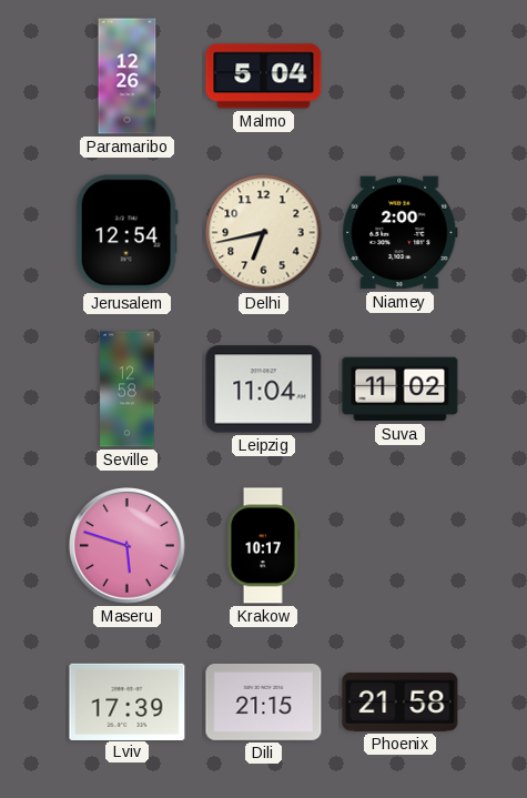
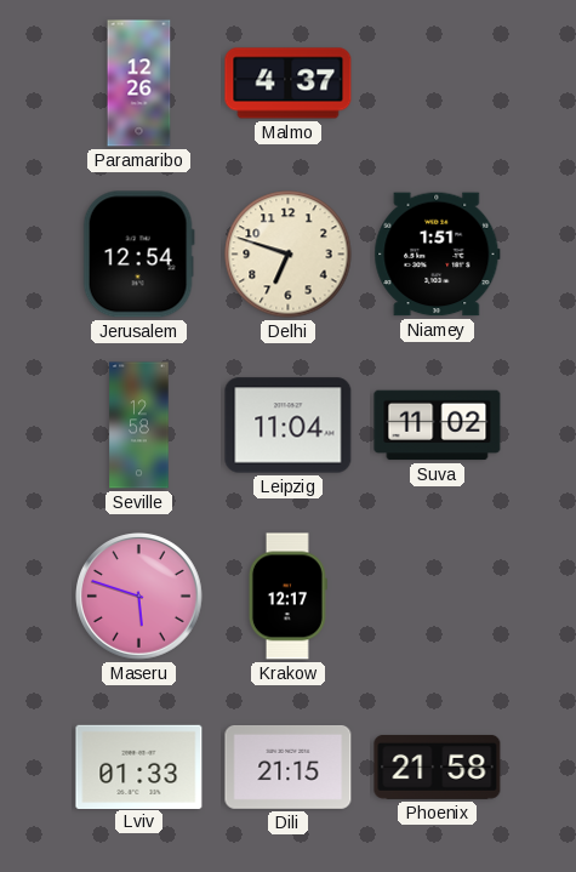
Malmo: 5:04 -> 4:37
Delhi: 6:43 -> 6:48
Niamey: 2:00 -> 1:51
Krakow: 10:17 -> 12:17
Lviv: 17:39 -> 01:33
